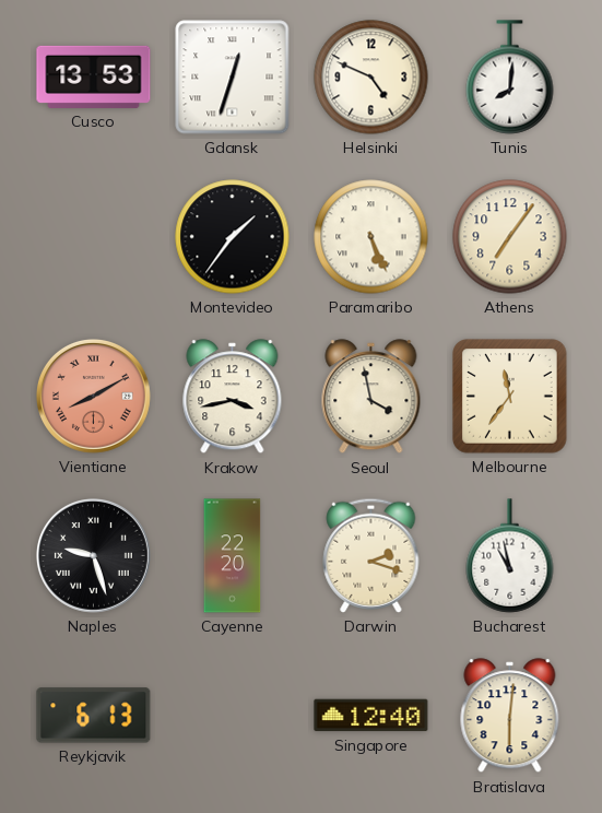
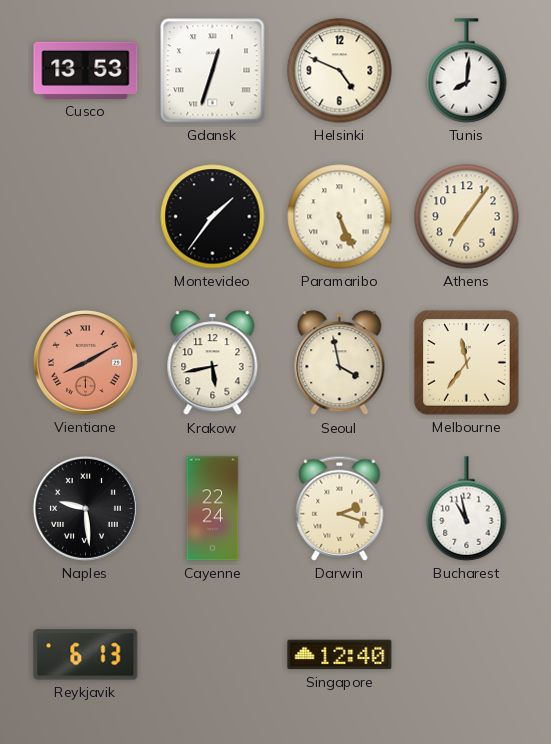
Krakow: 3:43 -> 5:43
Naples: 9:27 -> 9:29
Cayenne: 22:20 -> 22:24
Bratislava: 6:01 -> none
